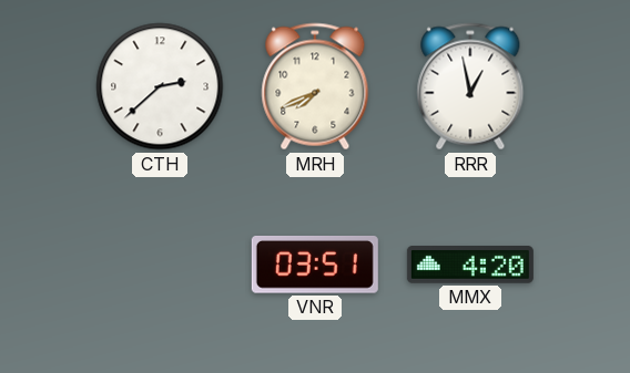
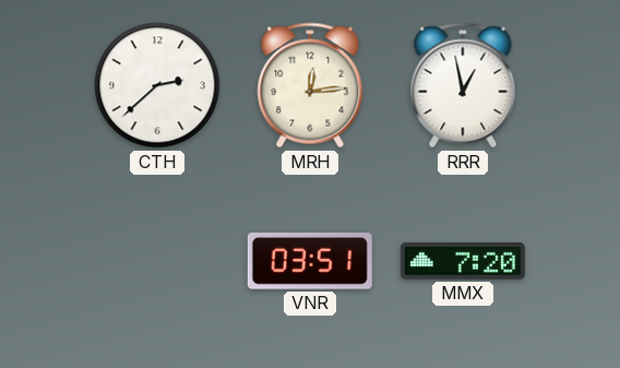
MRH: 7:41 -> 12:14
MMX: 4:20 -> 7:20
